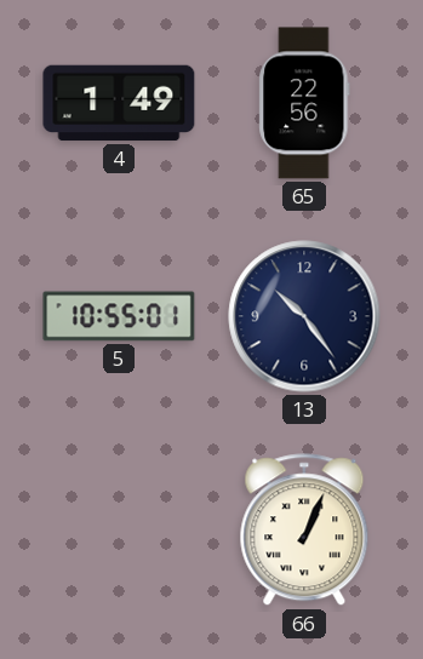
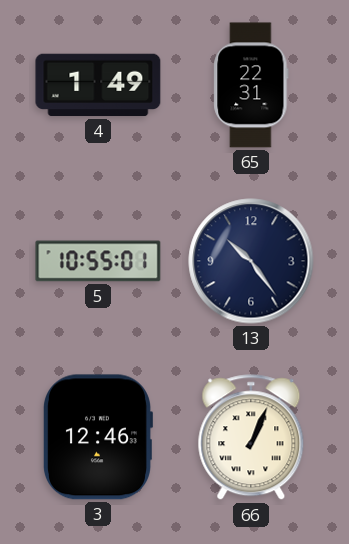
65: 22:56 -> 22:31
3: none -> 12:46
